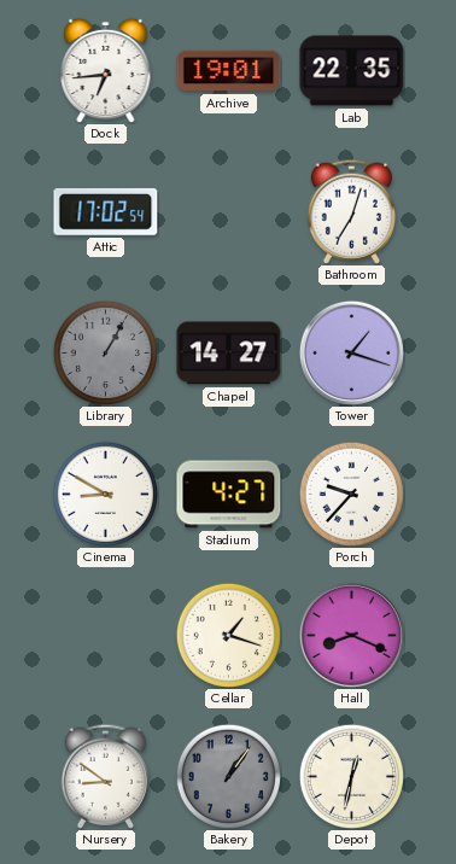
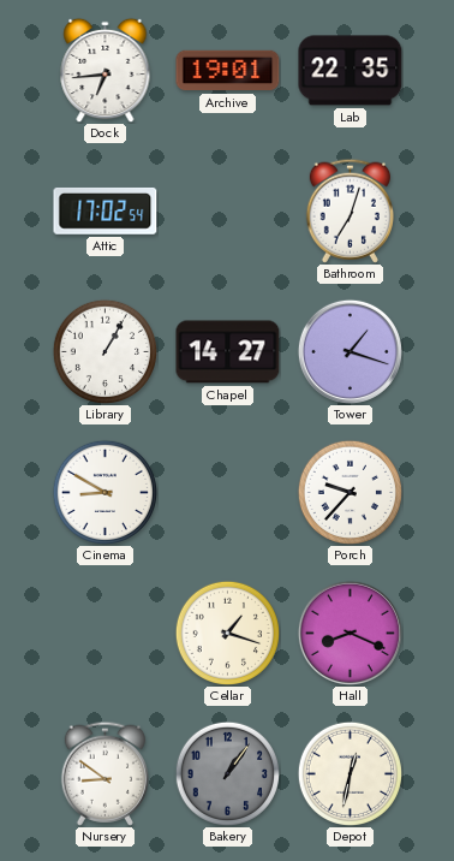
Library dial: grey -> white
Stadium: 4:27 -> none
